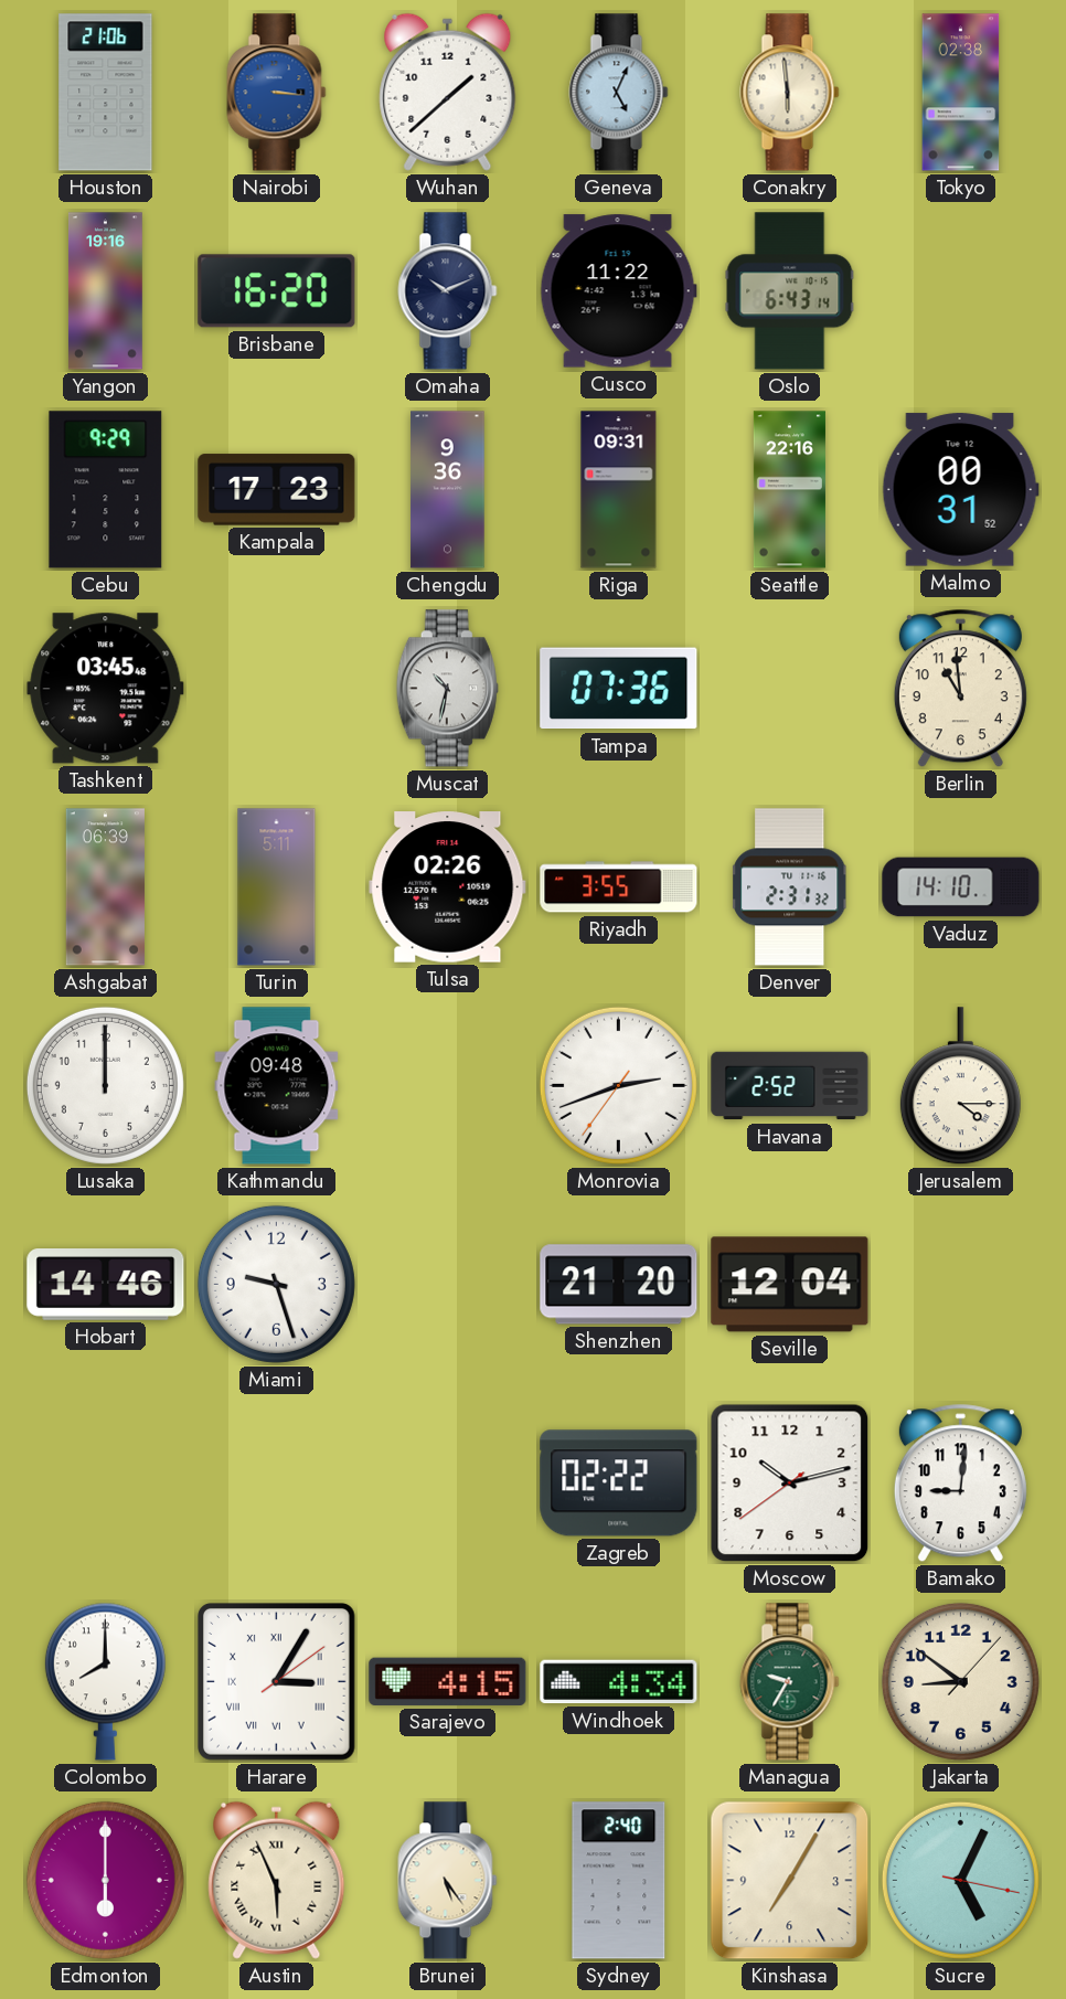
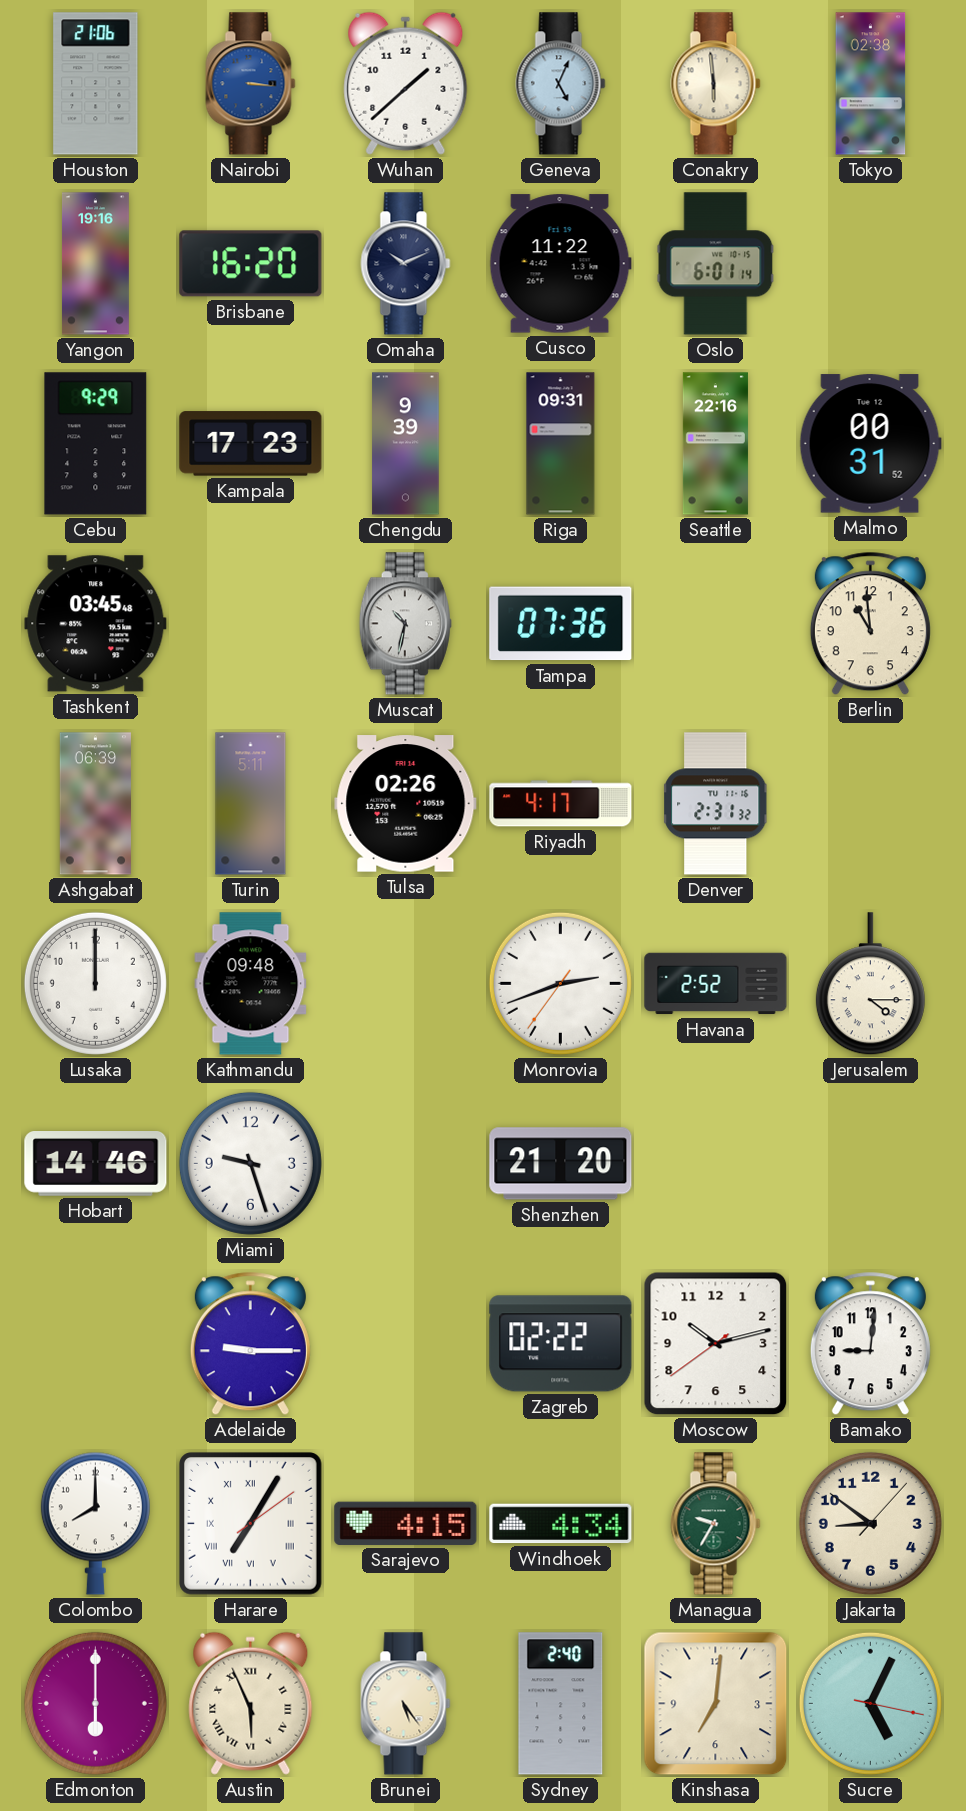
Oslo: 6:43 -> 6:01
Chengdu: 9:36 -> 9:39
Riyadh: 3:55 -> 4:17
Vaduz: 14:10 -> none
Seville: 12:04 -> none
Adelaide: none -> 9:15
Harare: 3:05 -> 7:05
Kinshasa: 7:05 -> 7:01
